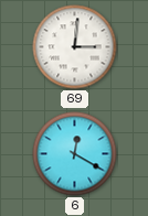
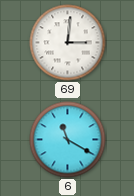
6: 12:20 -> 11:20
